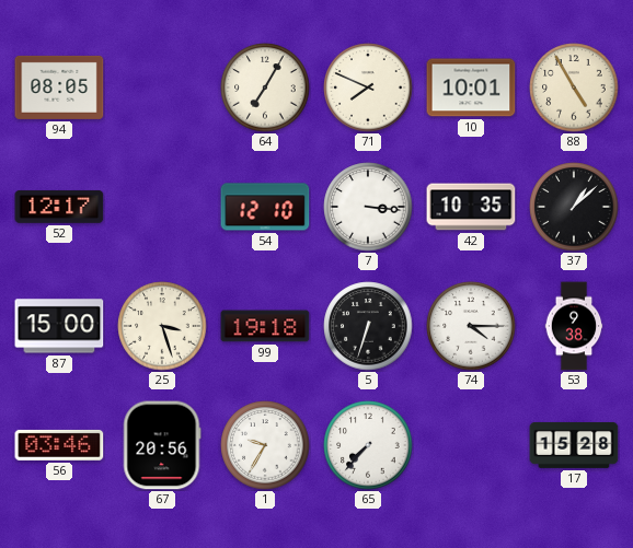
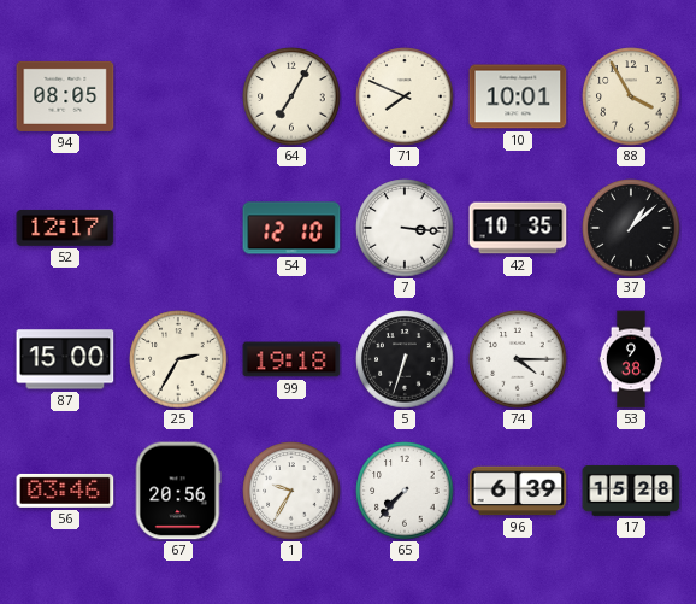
88: 4:55 -> 3:55
25: 3:27 -> 2:35
96: none -> 6:39
